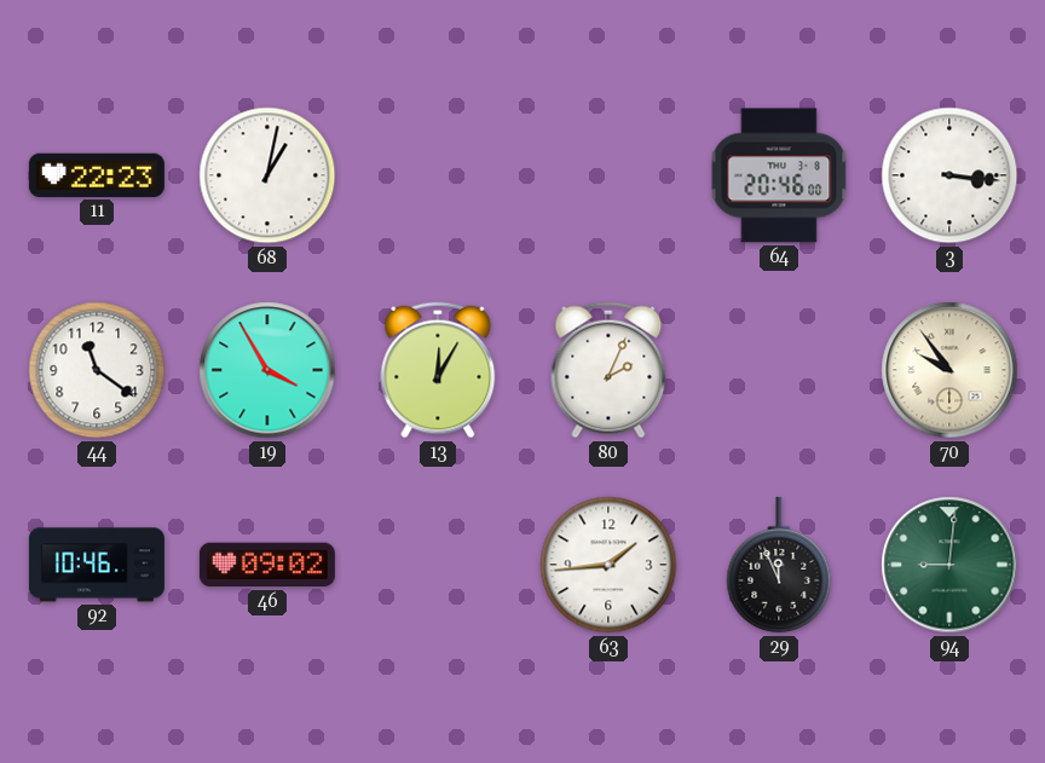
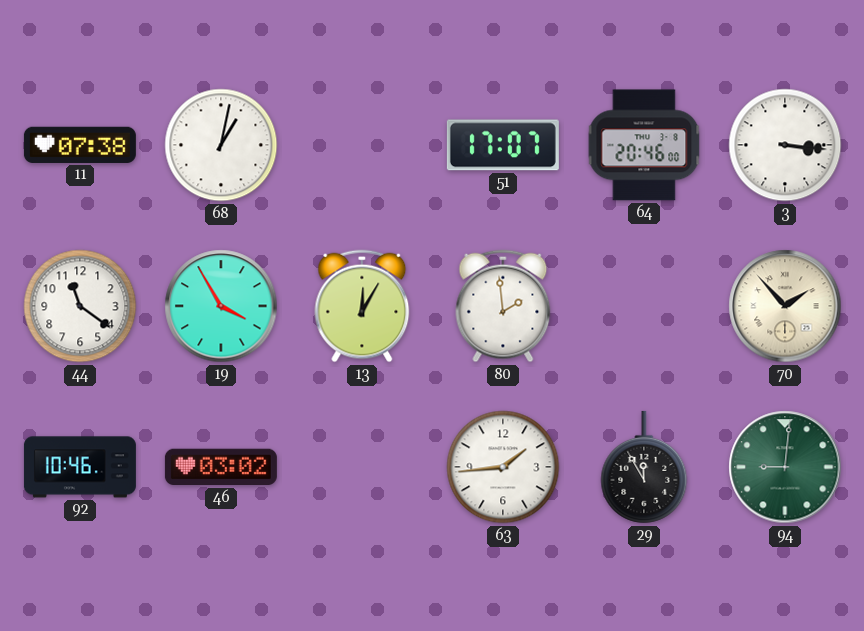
11: 22:23 -> 07:38
51: none -> 17:07
80: 2:04 -> 1:59
70: 9:54 -> 1:53
46: 09:02 -> 03:02
29: 11:56 -> 11:55
